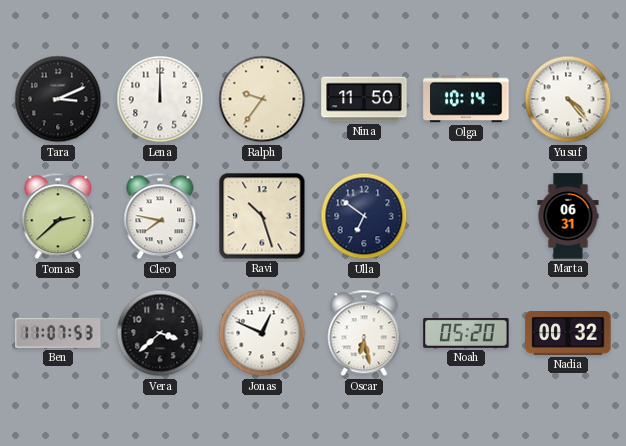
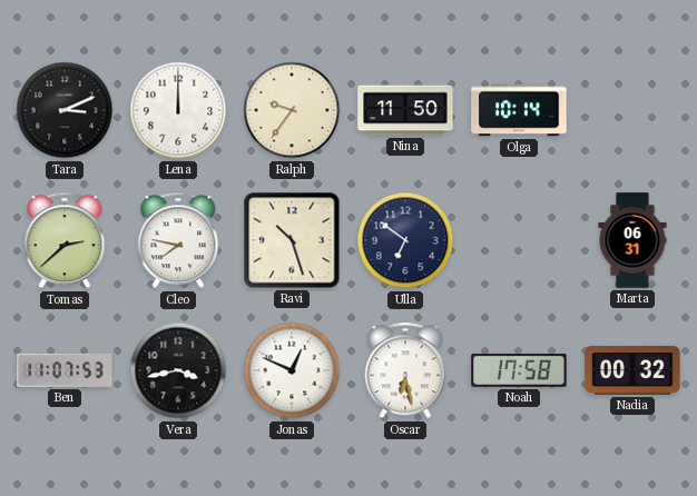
Yusuf: 4:23 -> none
Vera: 3:38 -> 3:43
Noah: 05:20 -> 17:58
